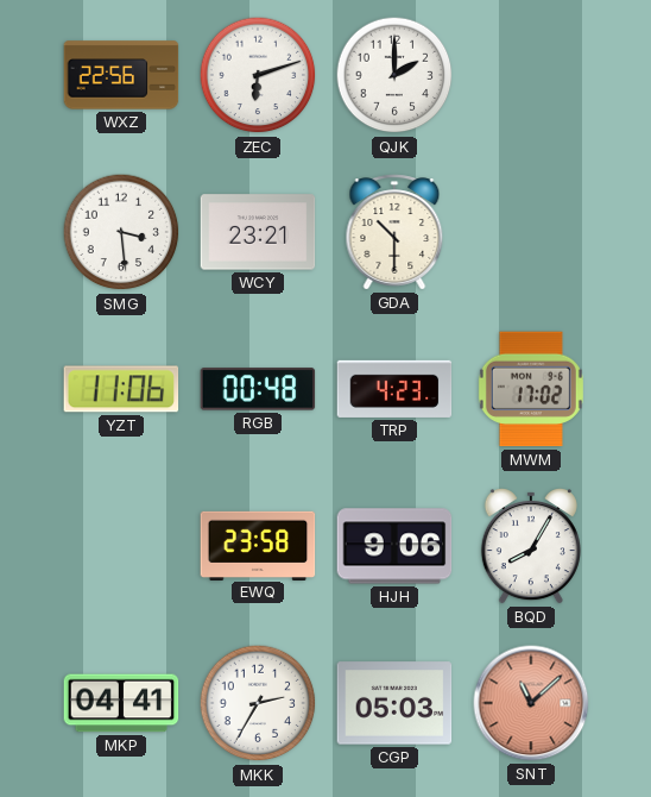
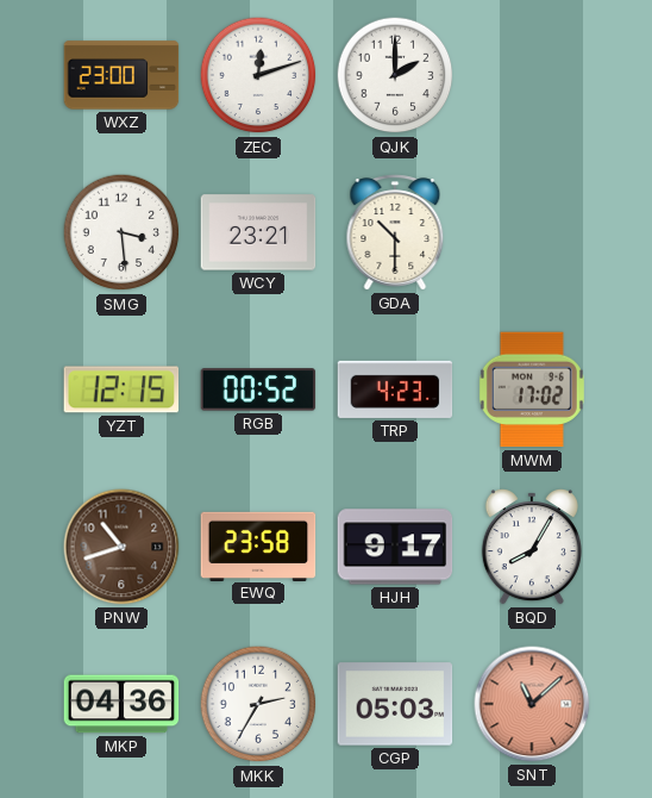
WXZ: 22:56 -> 23:00
ZEC: 6:12 -> 12:12
YZT: 11:06 -> 12:15
RGB: 00:48 -> 00:52
PNW: none -> 10:42
HJH: 9:06 -> 9:17
MKP: 04:41 -> 04:36
